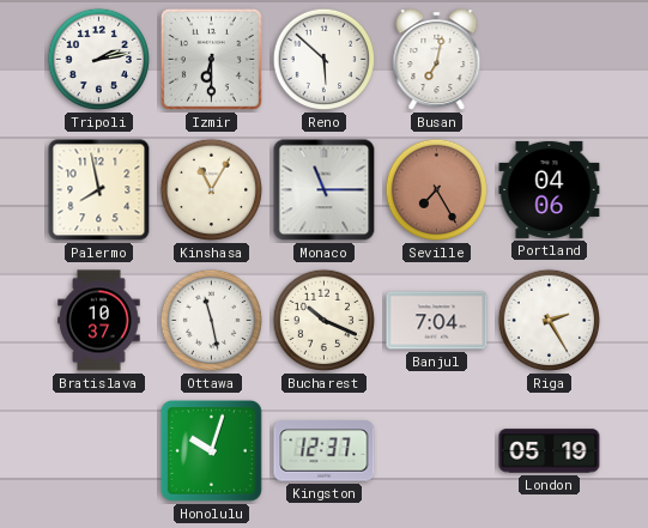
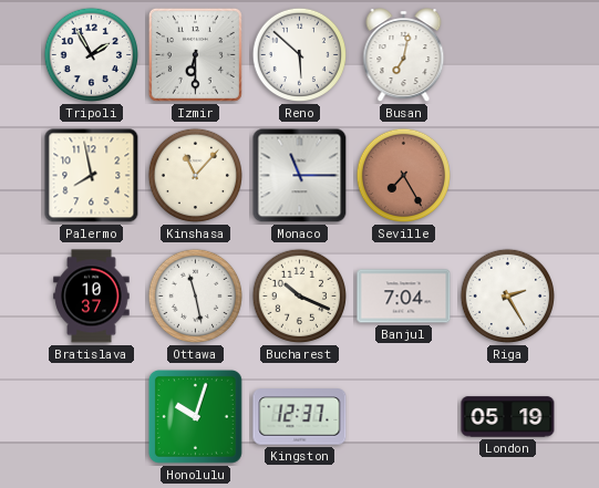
Tripoli: 2:13 -> 1:55
Kinshasa: 11:05 -> 11:07
Portland: 04:06 -> none
